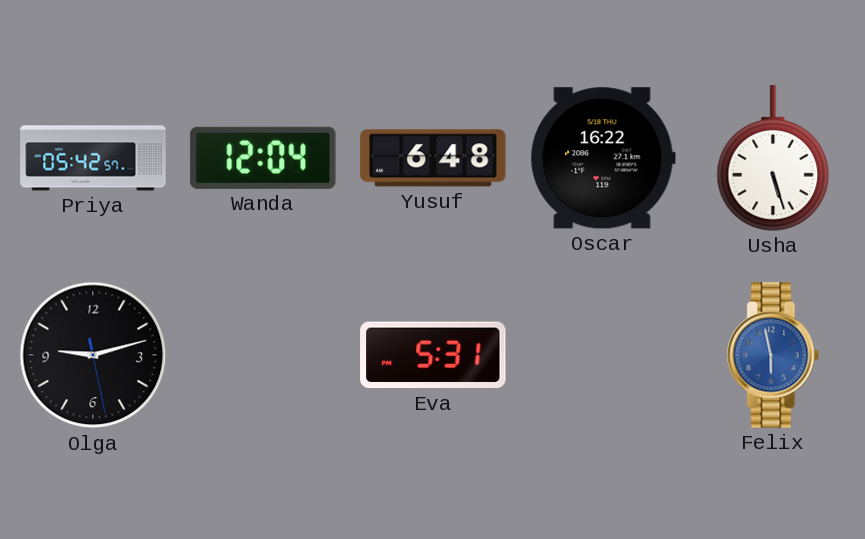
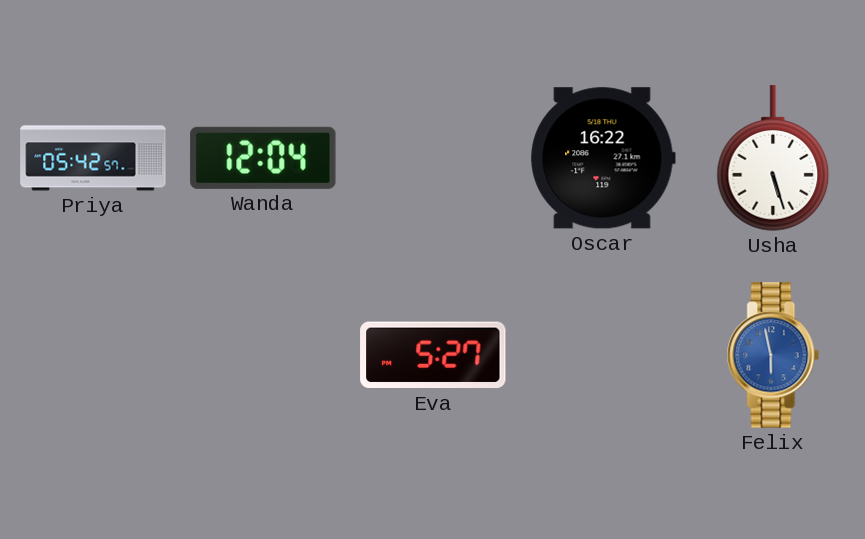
Yusuf: 6:48 -> none
Olga: 9:12 -> none
Eva: 5:31 -> 5:27
